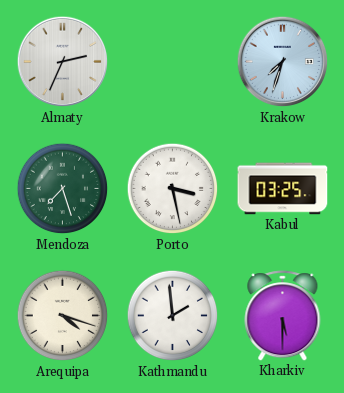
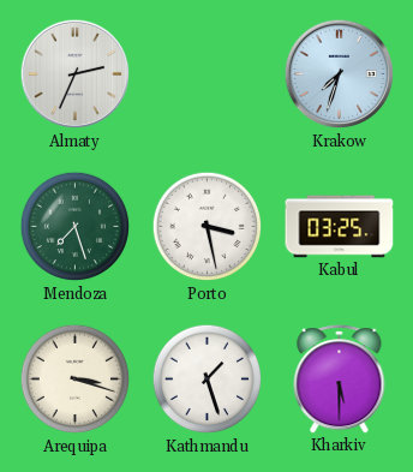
Arequipa: 4:18 -> 3:18
Kathmandu: 1:59 -> 1:27
